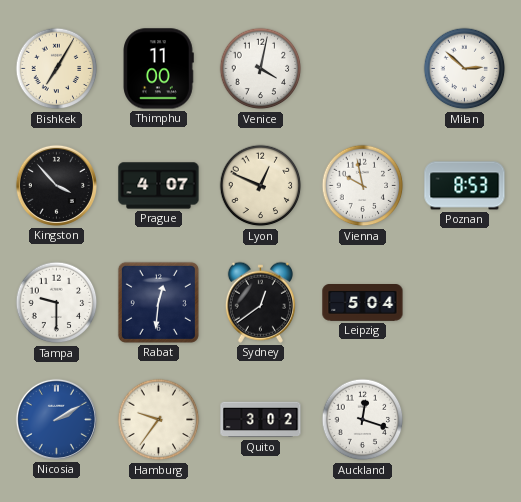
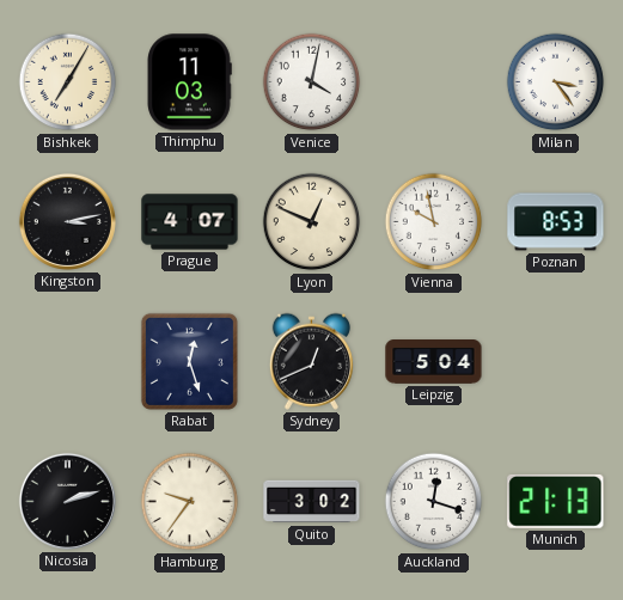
Thimphu: 11:00 -> 11:03
Milan: 2:52 -> 3:24
Kingston: 3:53 -> 3:13
Tampa: 9:30 -> none
Rabat: 12:31 -> 12:27
Sydney: 12:39 -> 12:41
Nicosia: 2:10 -> 2:12
Nicosia dial: blue -> black
Munich: none -> 21:13
